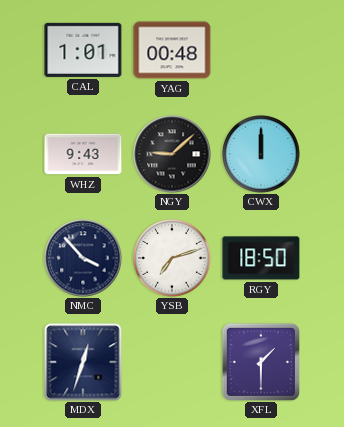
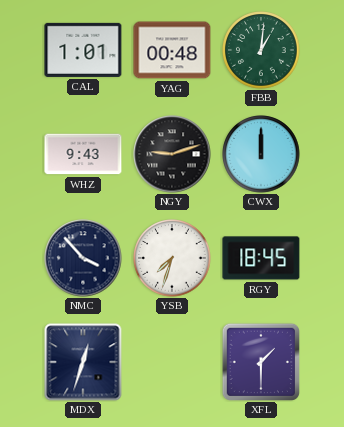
FBB: none -> 1:01
NGY: 9:08 -> 9:12
YSB: 7:12 -> 7:33
RGY: 18:50 -> 18:45
